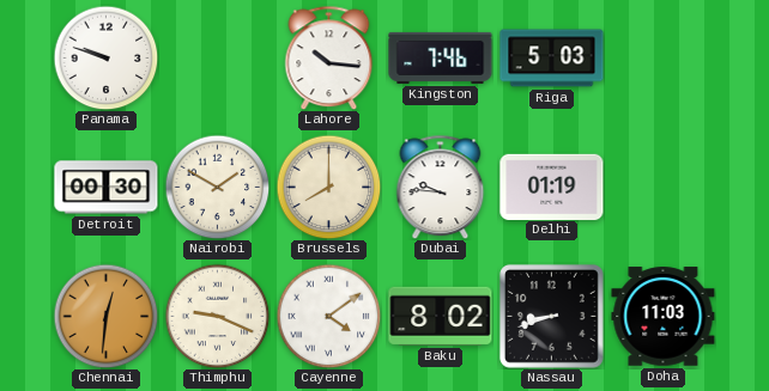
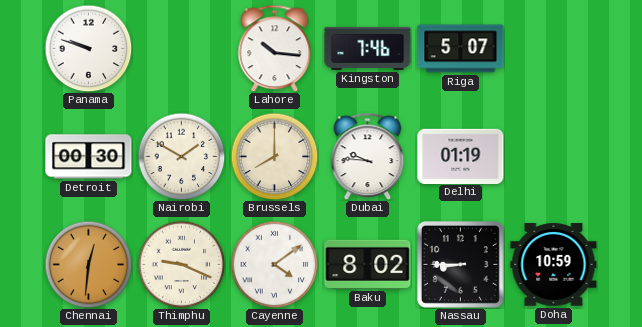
Riga: 5:03 -> 5:07
Nassau: 8:42 -> 8:45
Doha: 11:03 -> 10:59
